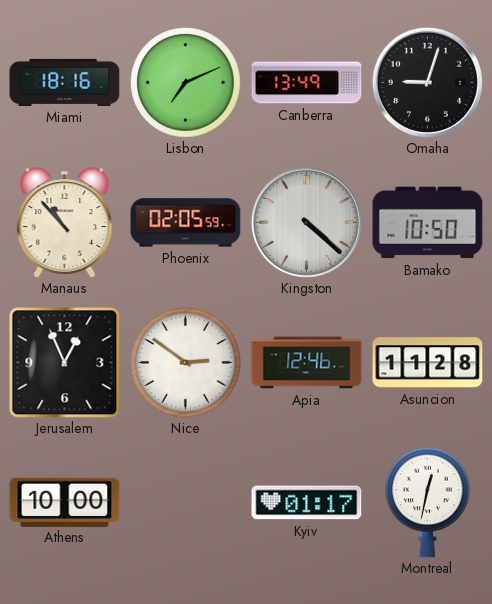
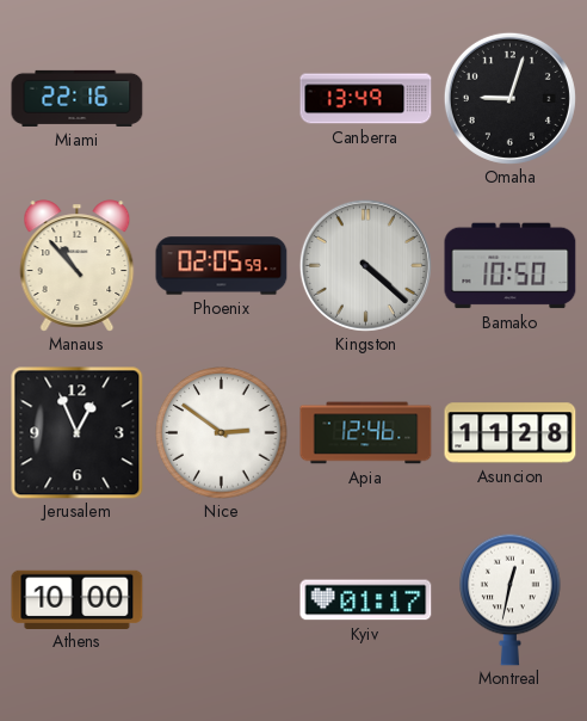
Miami: 18:16 -> 22:16
Lisbon: 7:11 -> none
